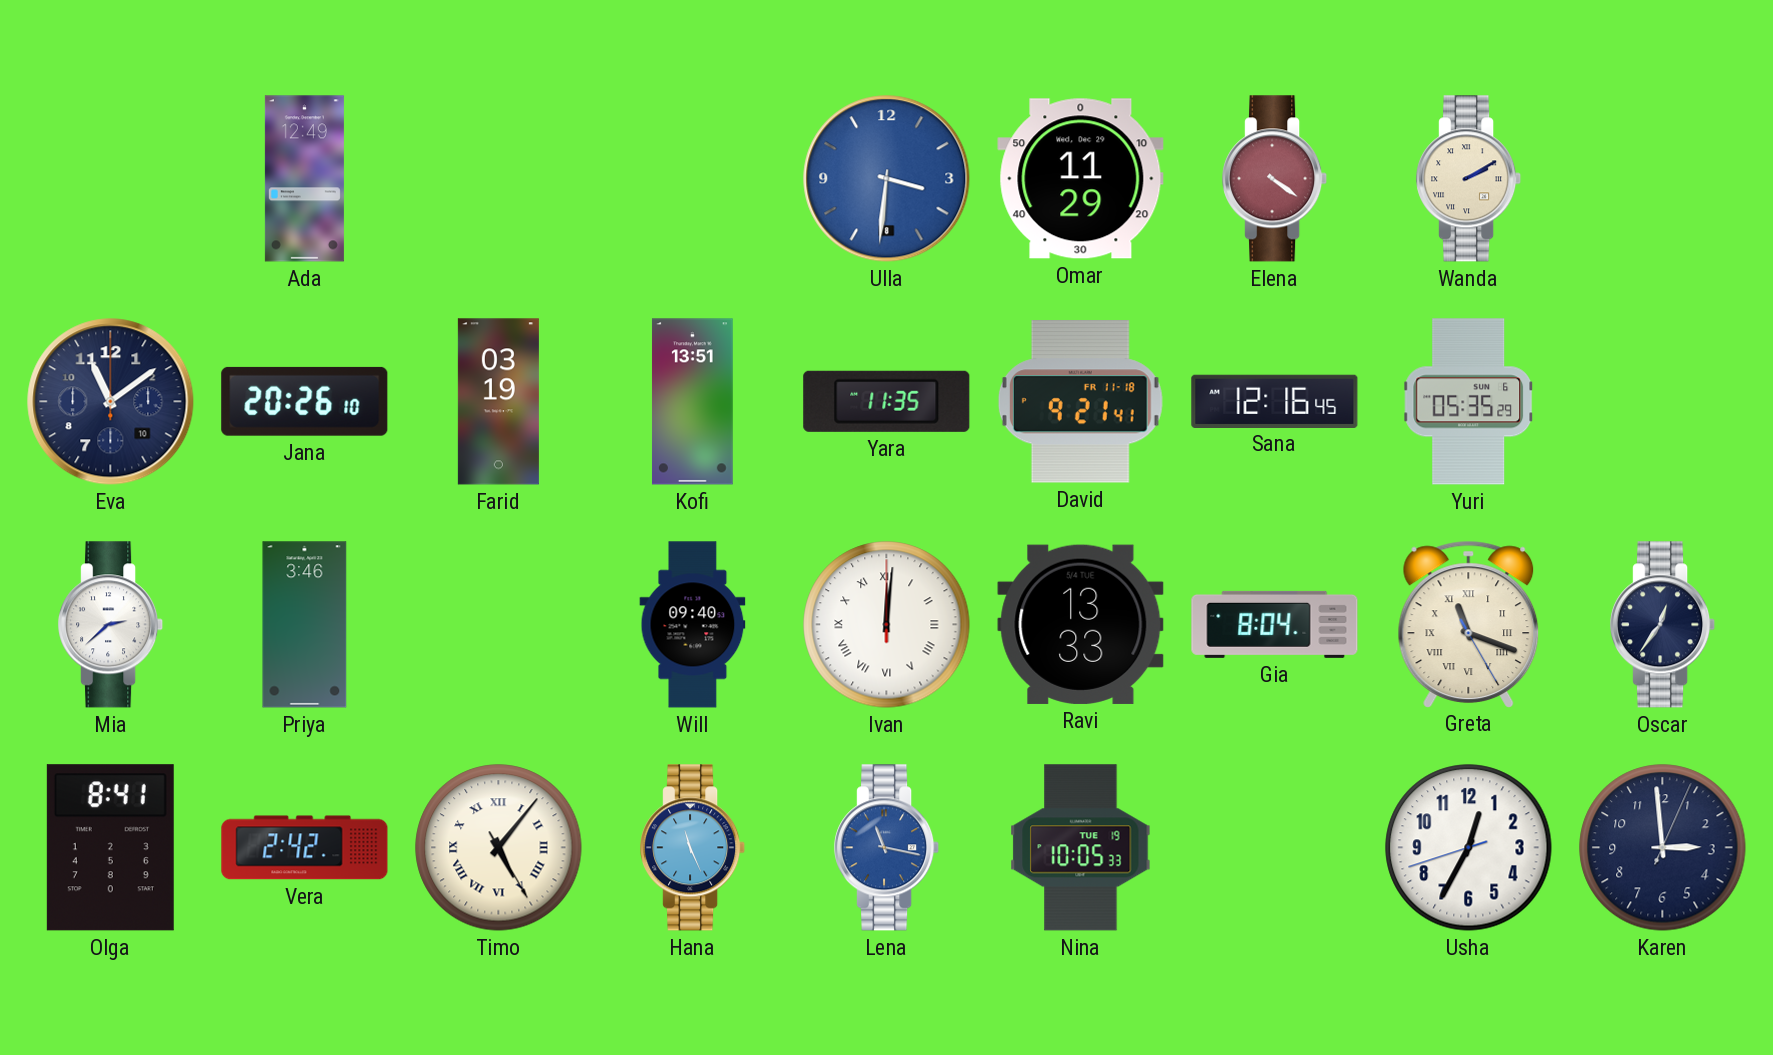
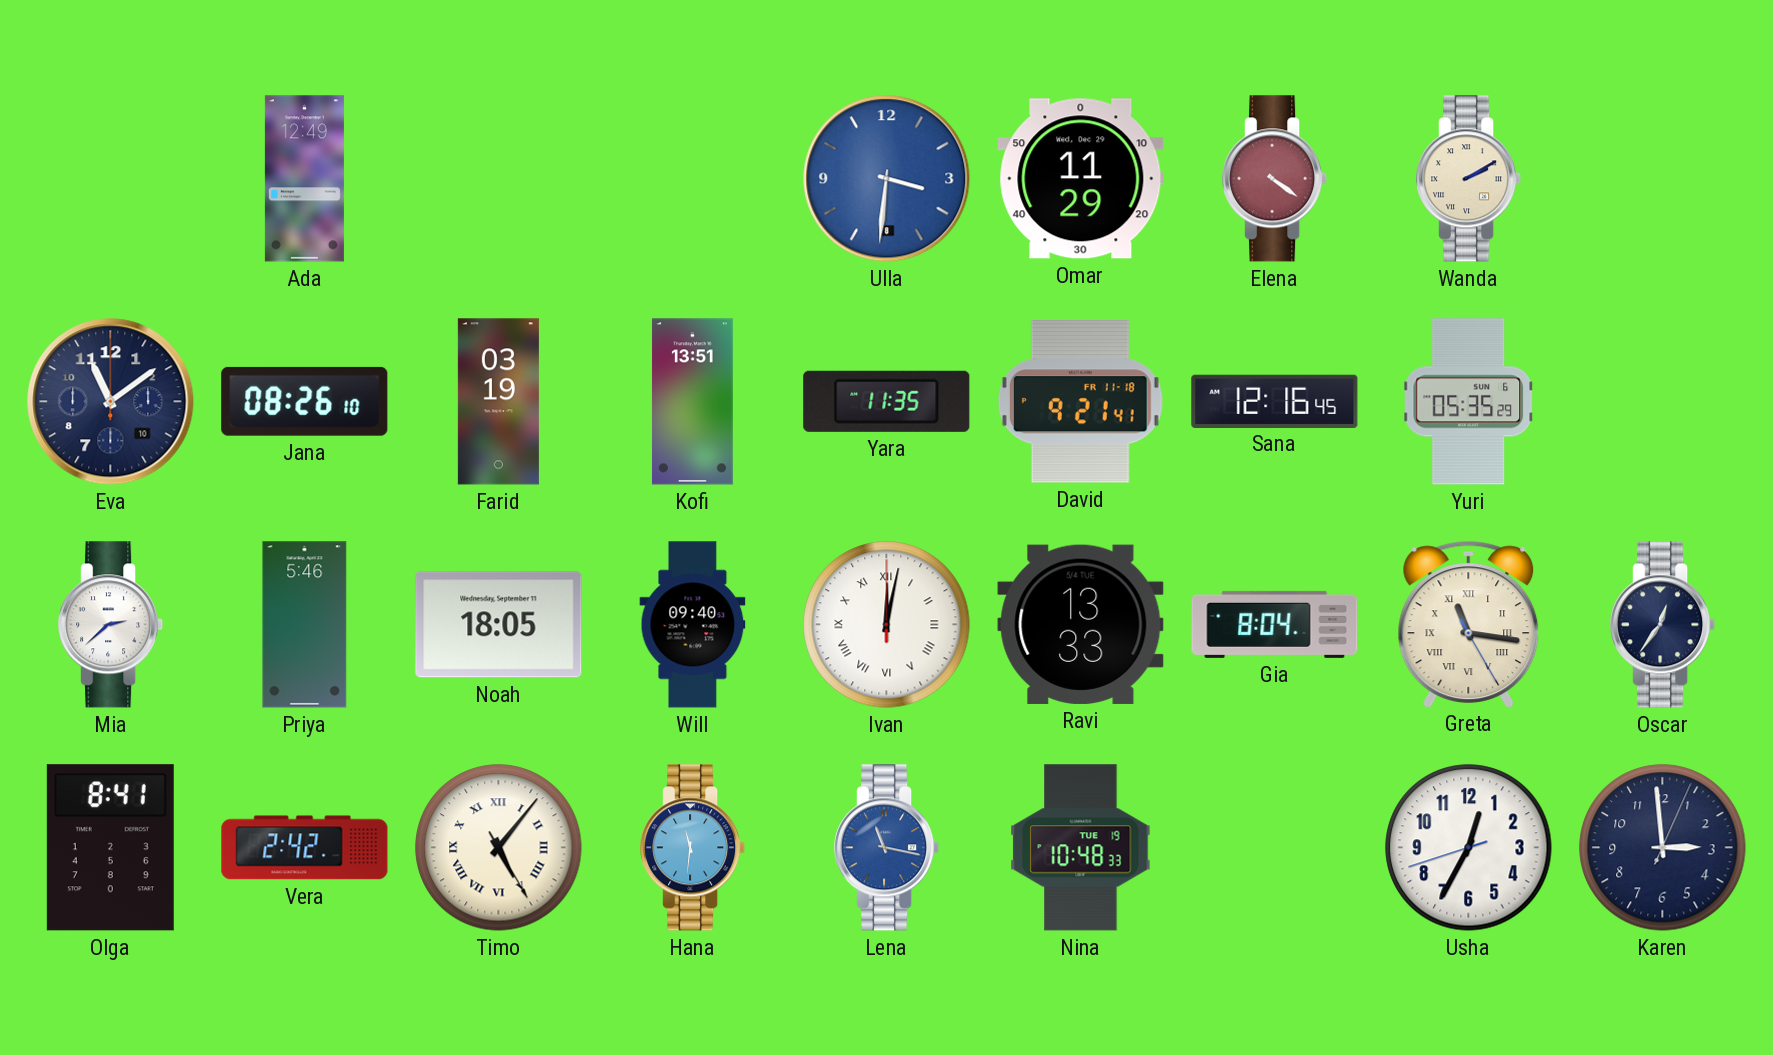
Jana: 20:26 -> 08:26
Priya: 3:46 -> 5:46
Noah: none -> 18:05
Ivan: 12:01 -> 12:02
Greta: 11:18 -> 11:16
Hana: 11:26 -> 11:31
Nina: 10:05 -> 10:48
